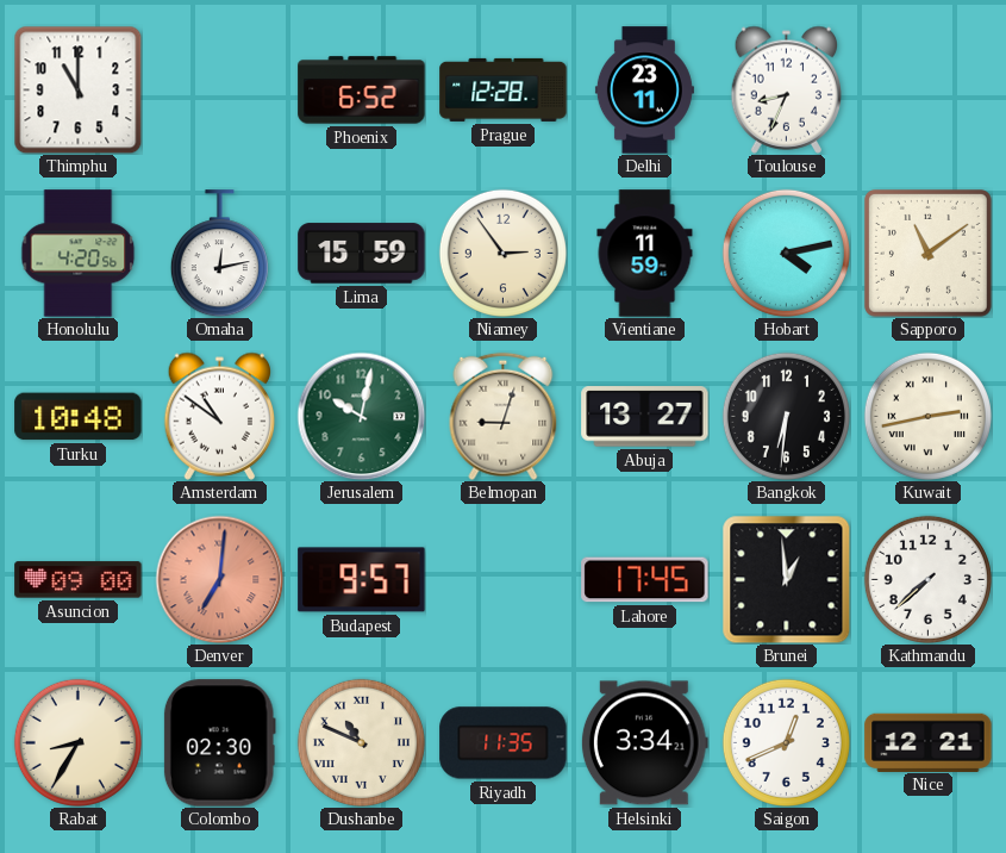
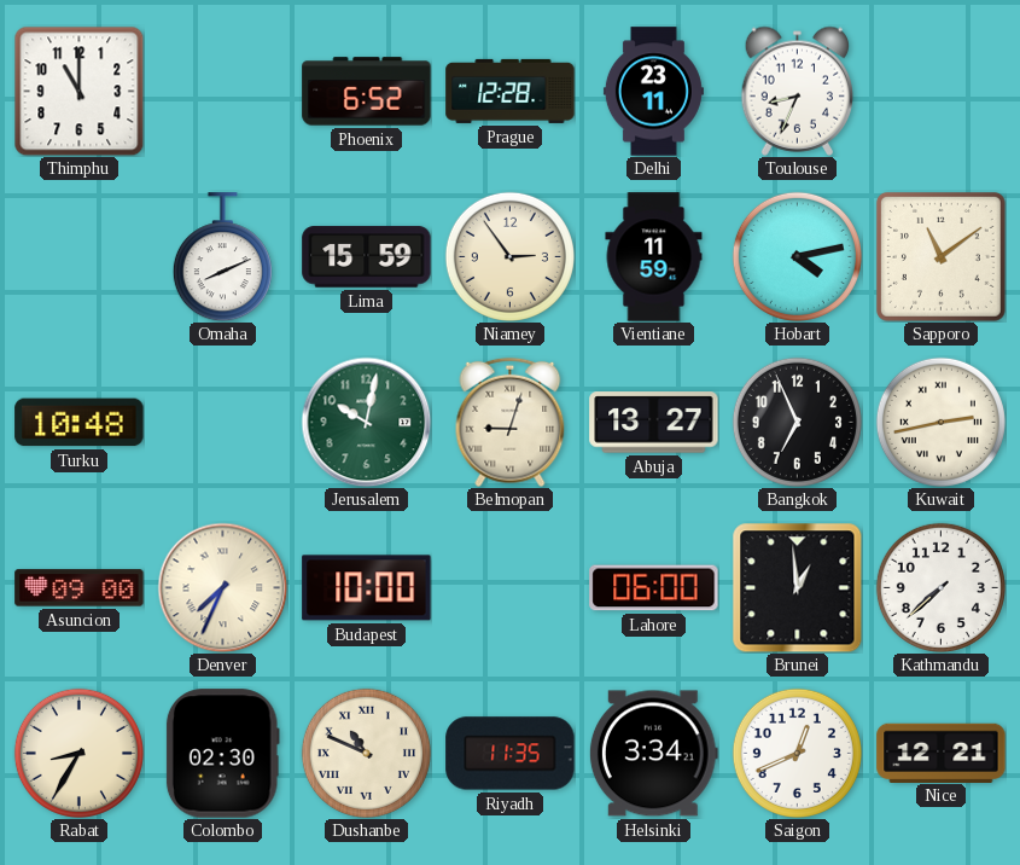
Honolulu: 4:20 -> none
Omaha: 12:13 -> 8:11
Amsterdam: 10:51 -> none
Bangkok: 6:31 -> 6:56
Denver: 7:01 -> 7:34
Denver dial: salmon -> cream
Budapest: 9:57 -> 10:00
Lahore: 17:45 -> 06:00
